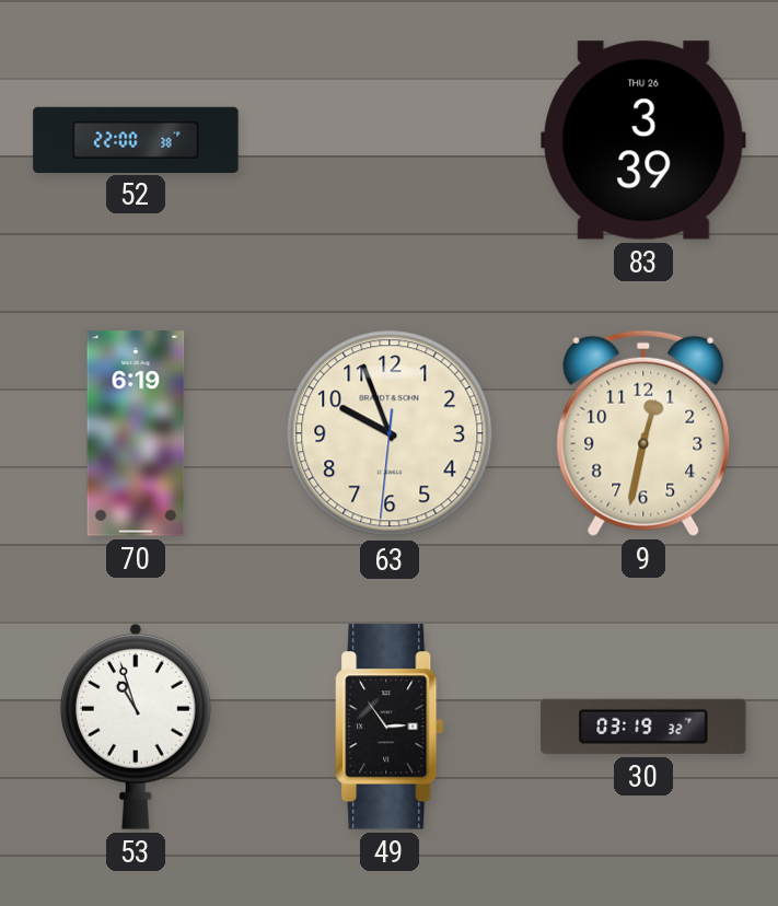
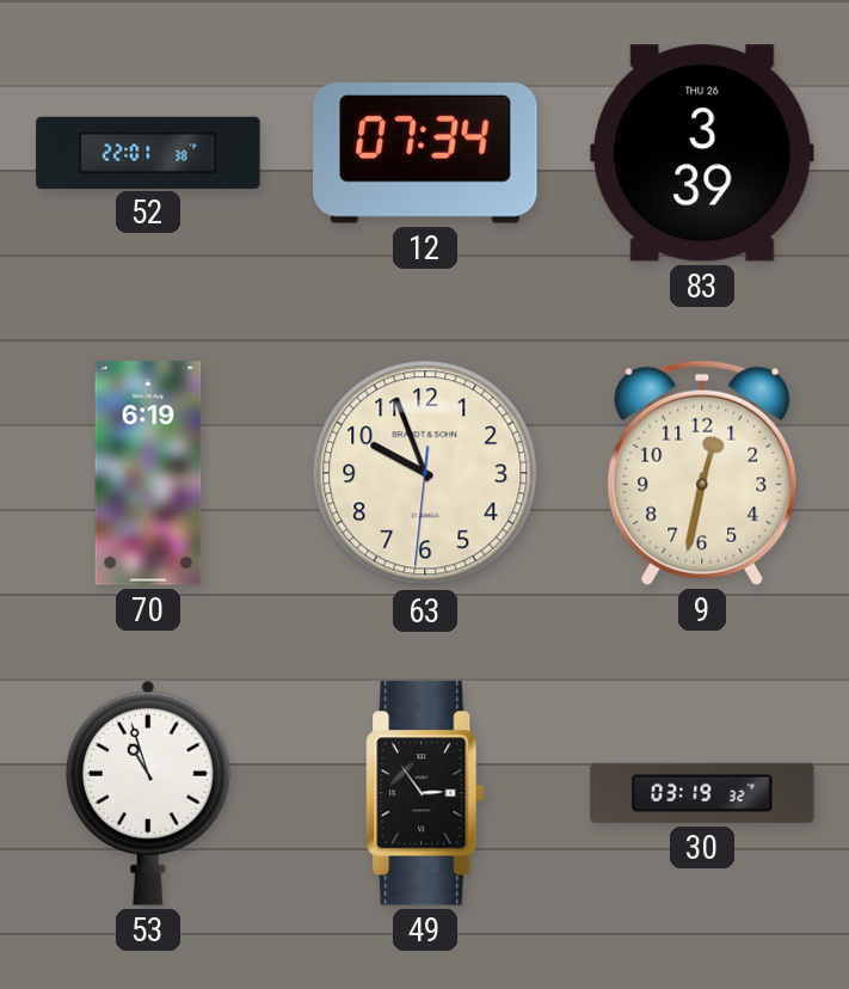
52: 22:00 -> 22:01
12: none -> 07:34
